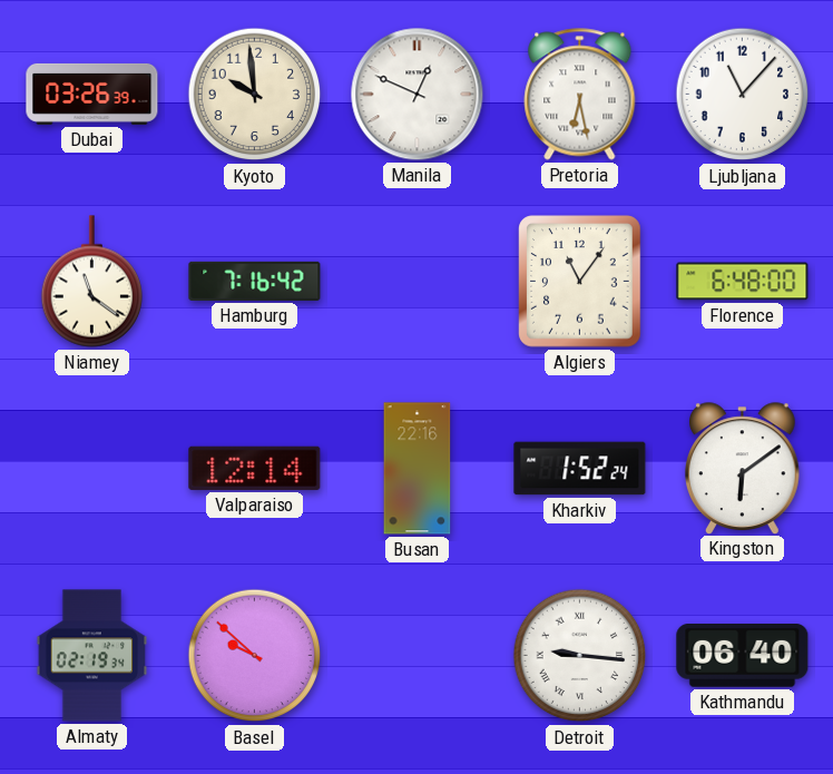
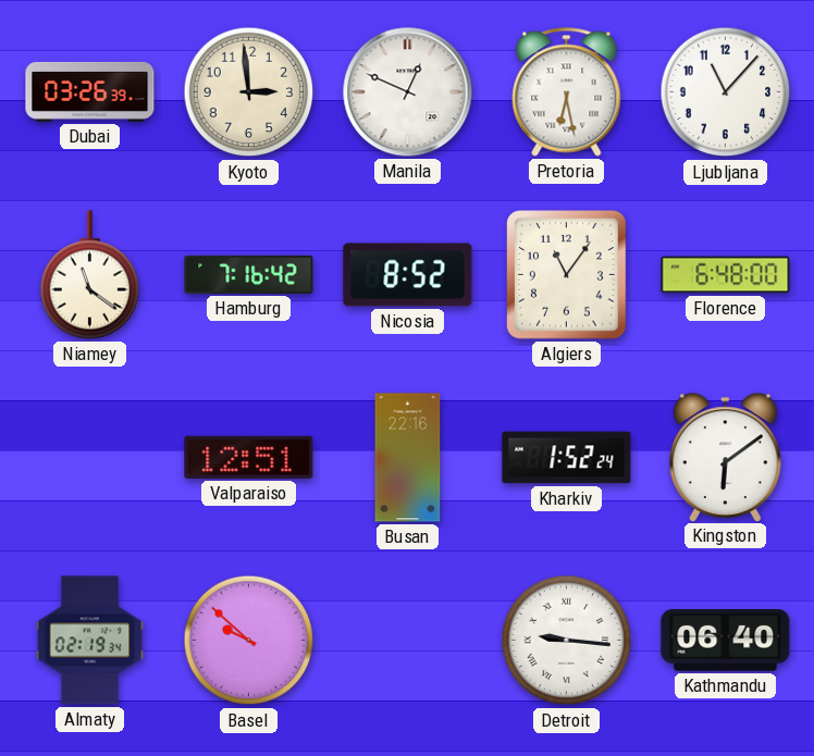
Kyoto: 9:59 -> 2:59
Nicosia: none -> 8:52
Valparaiso: 12:14 -> 12:51
